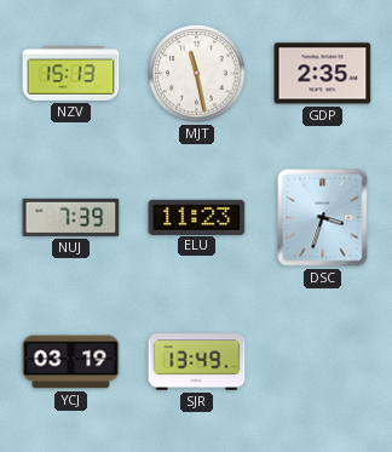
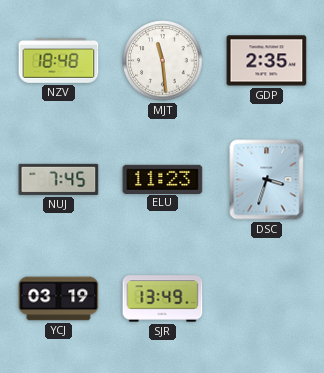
NZV: 15:13 -> 18:48
MJT: 11:28 -> 11:29
NUJ: 7:39 -> 7:45
